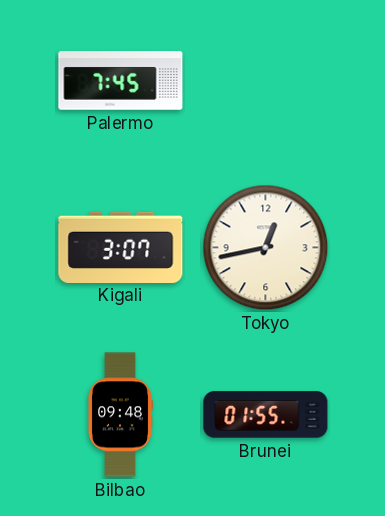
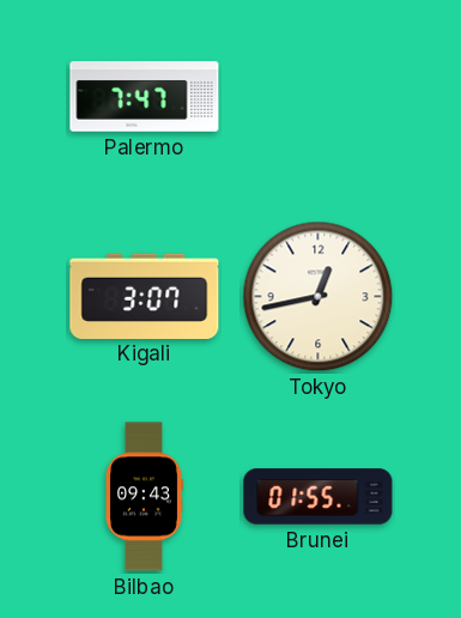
Palermo: 7:45 -> 7:47
Bilbao: 09:48 -> 09:43
